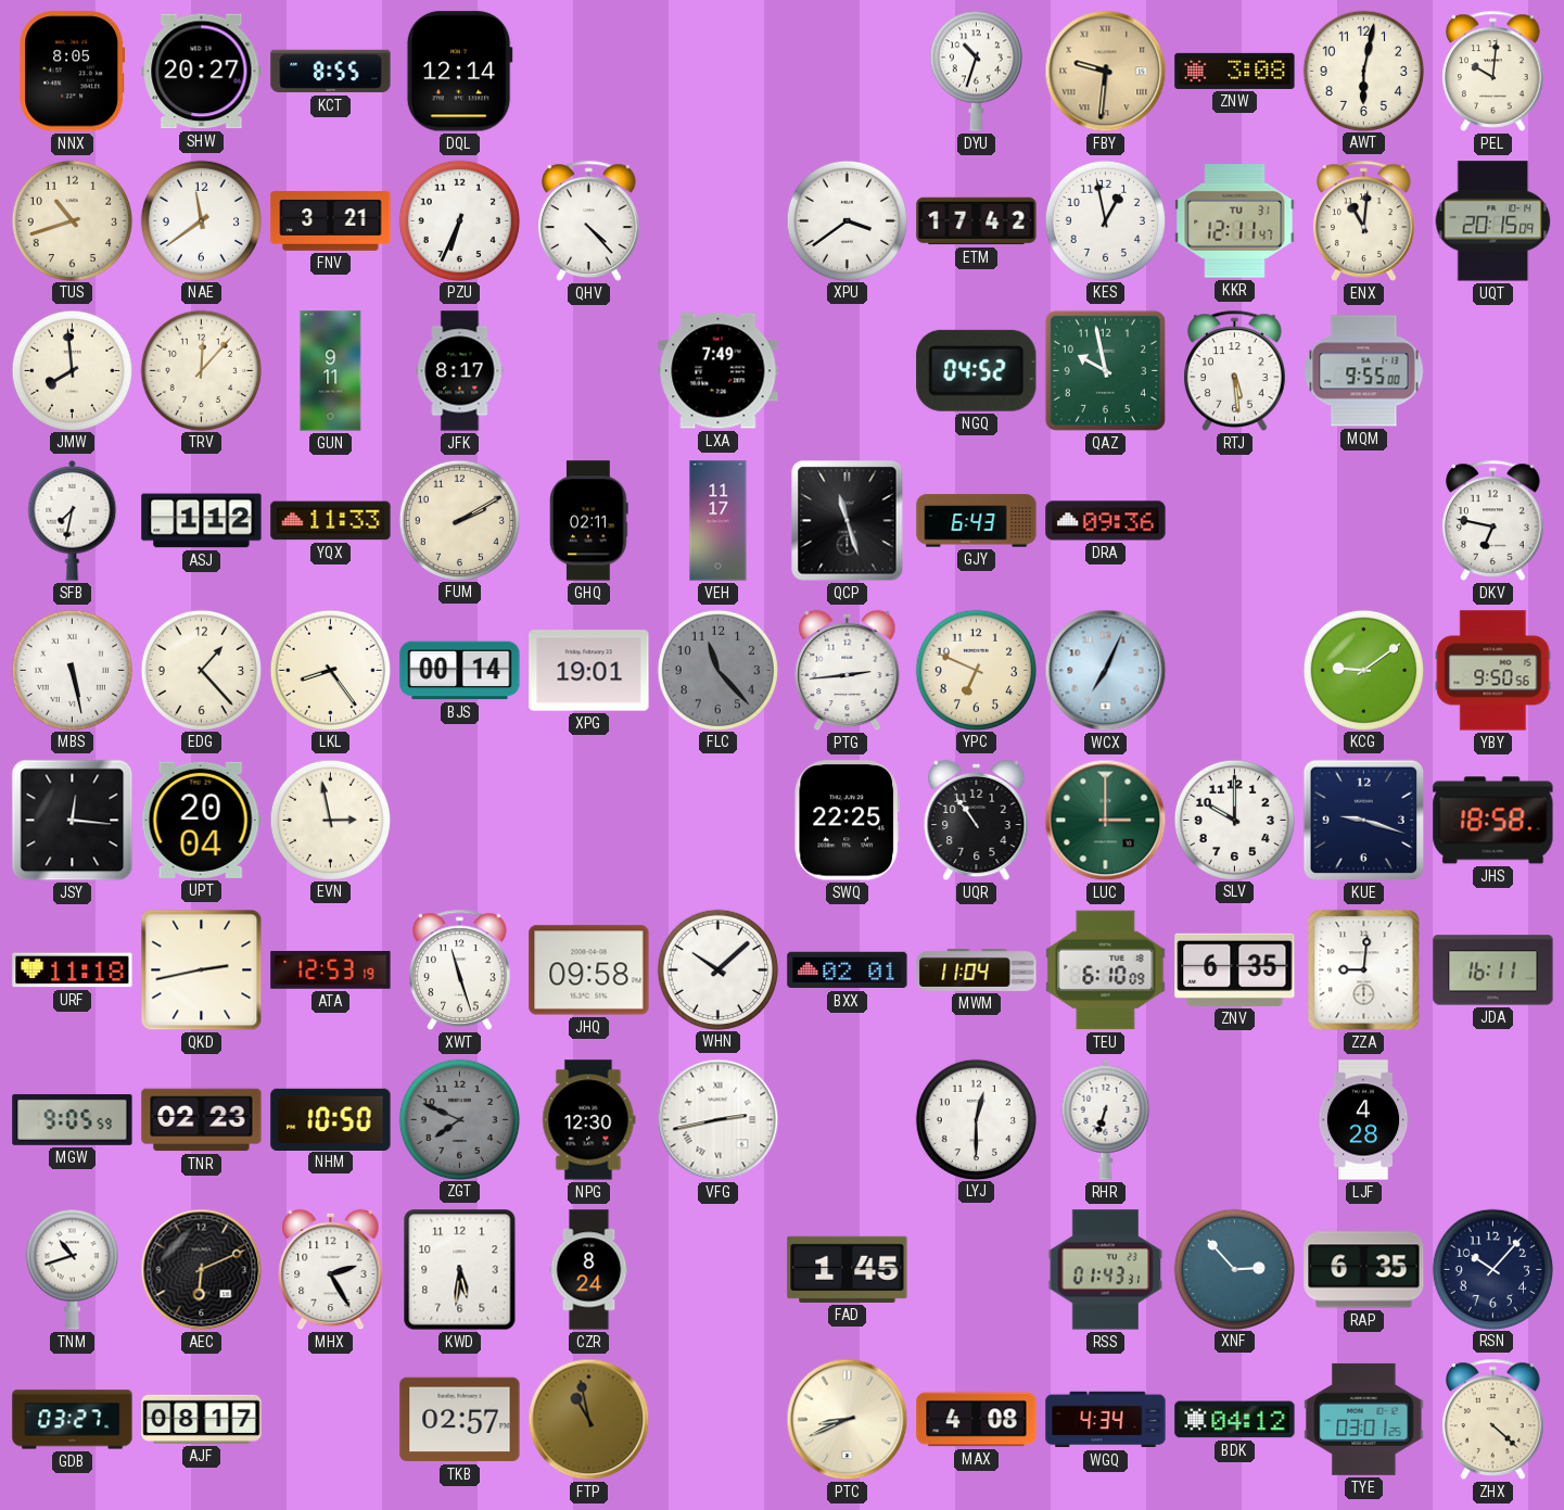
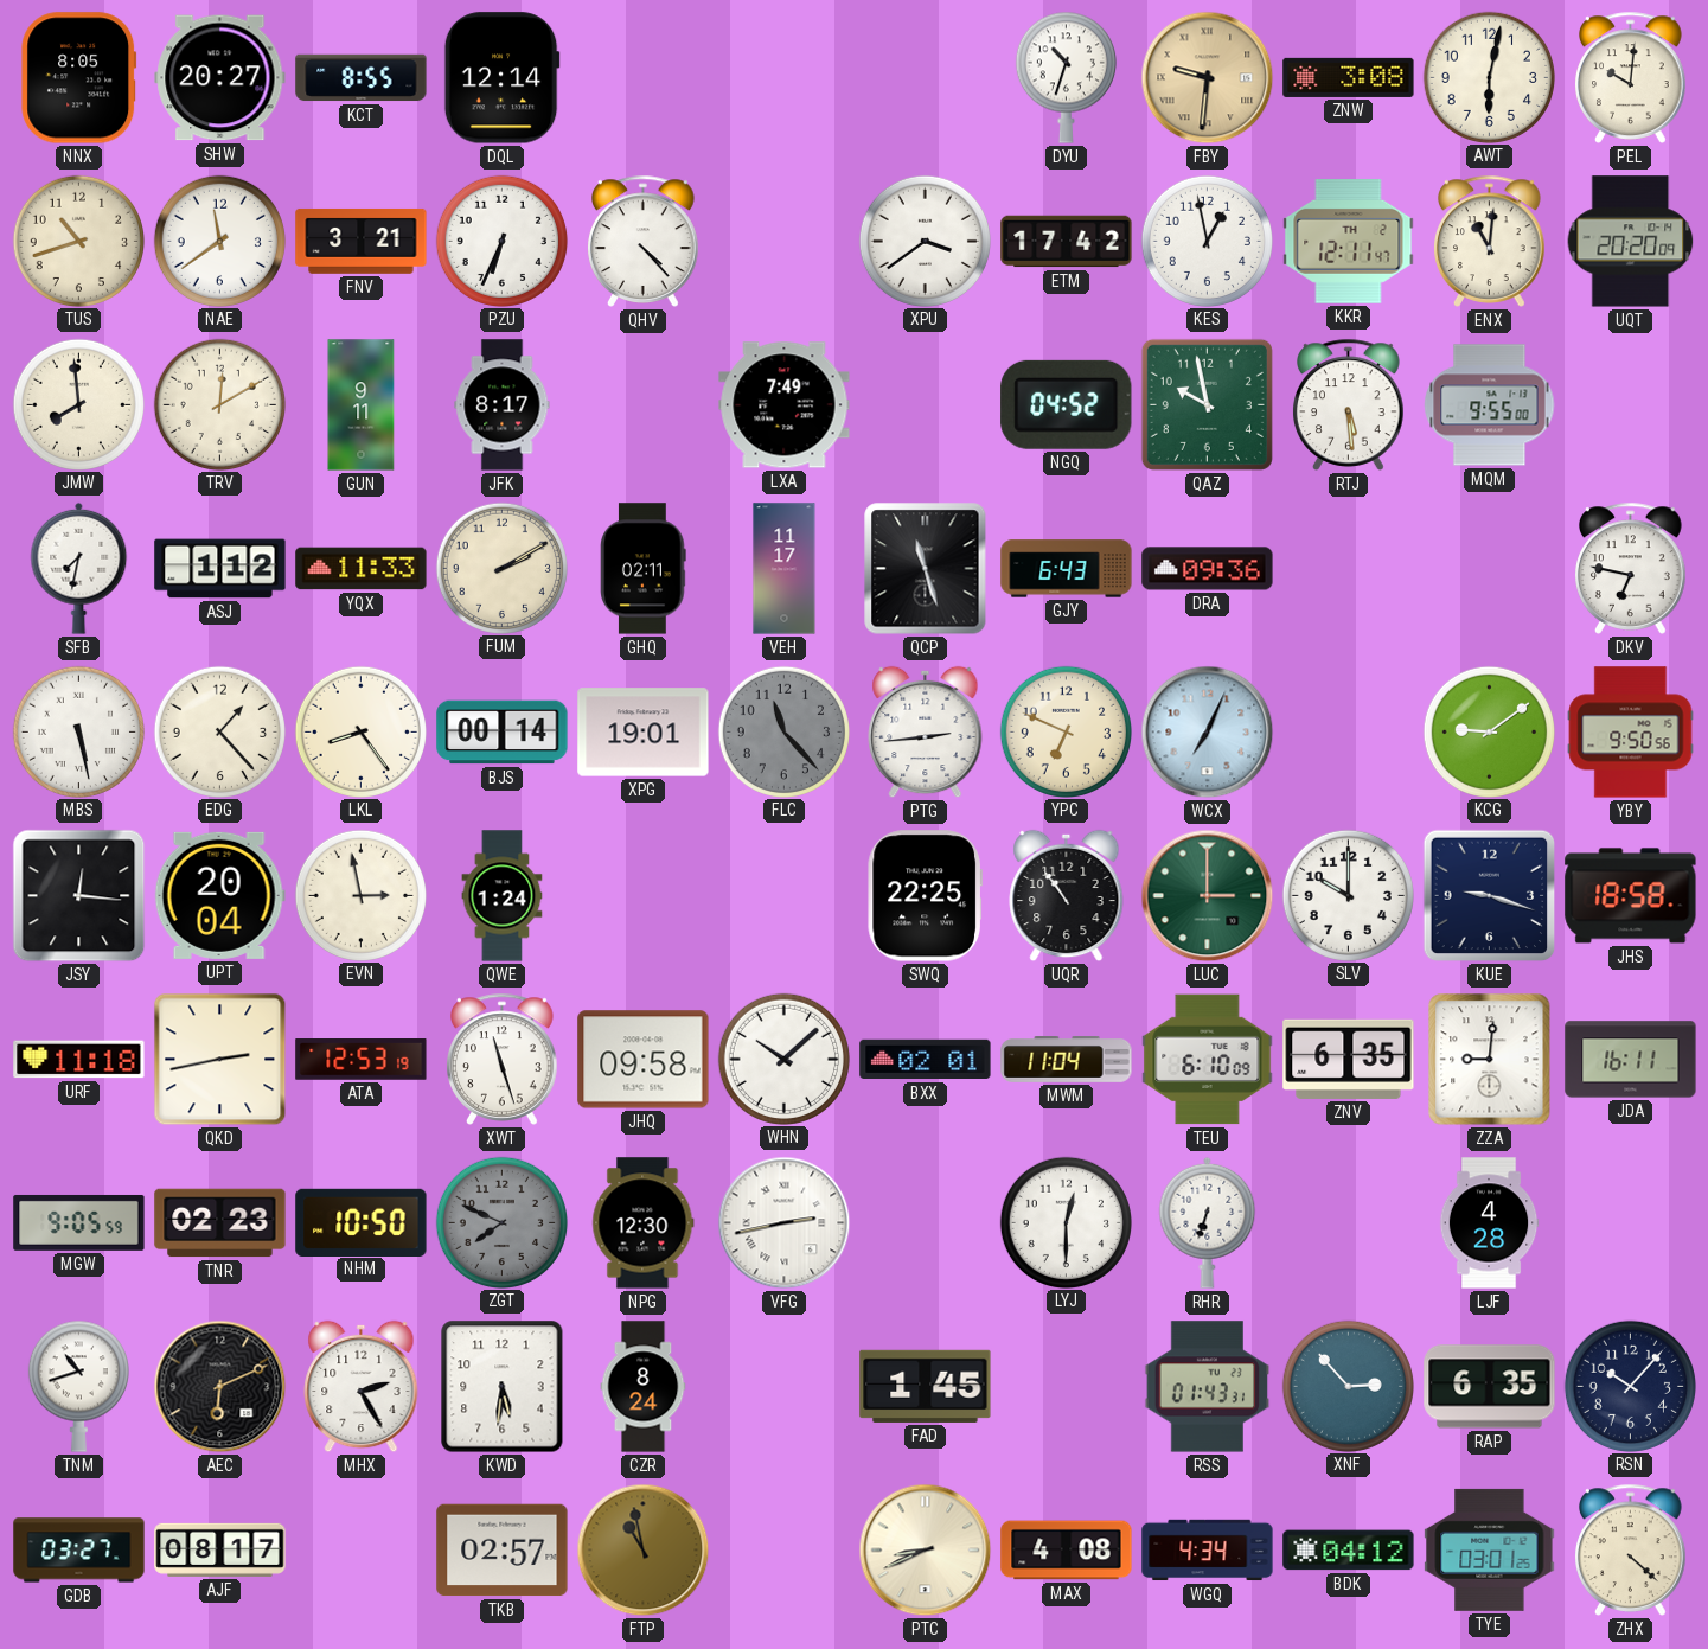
KKR date: TU 31 -> TH 2
UQT: 20:15 -> 20:20
TRV: 12:07 -> 12:10
QWE: none -> 1:24
